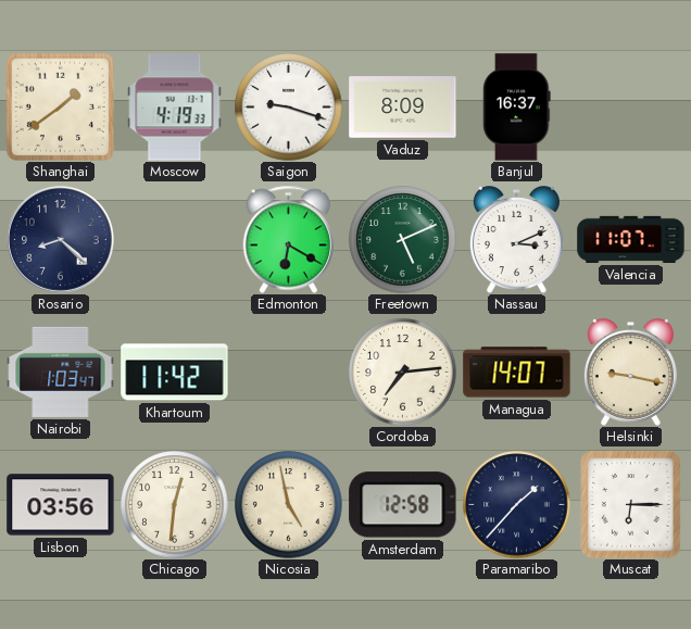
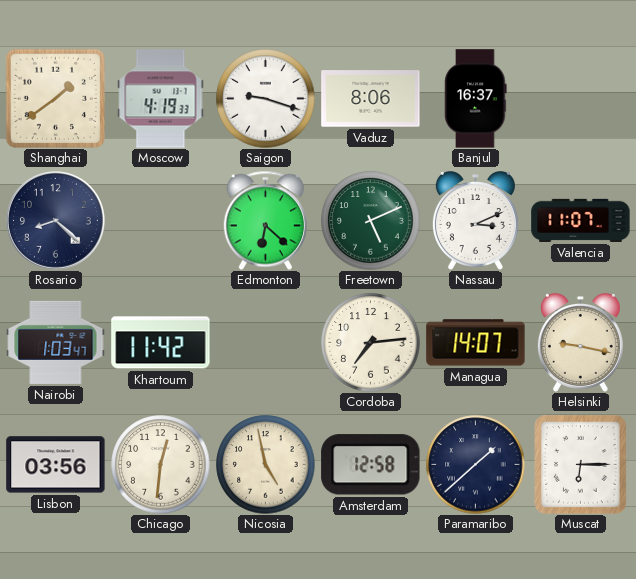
Vaduz: 8:09 -> 8:06
Edmonton: 6:20 -> 6:22
Paramaribo: 1:37 -> 1:38
